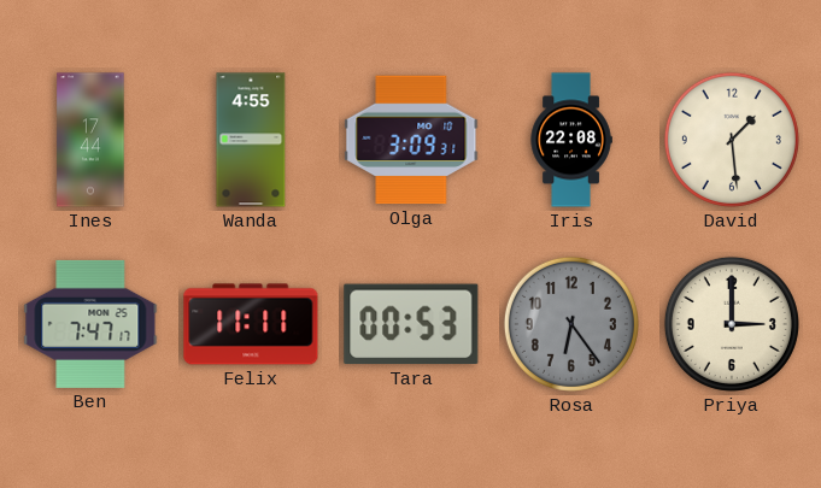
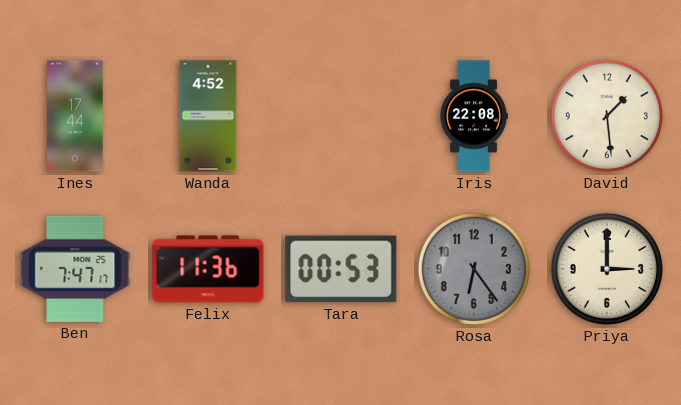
Wanda: 4:55 -> 4:52
Olga: 3:09 -> none
Felix: 11:11 -> 11:36
